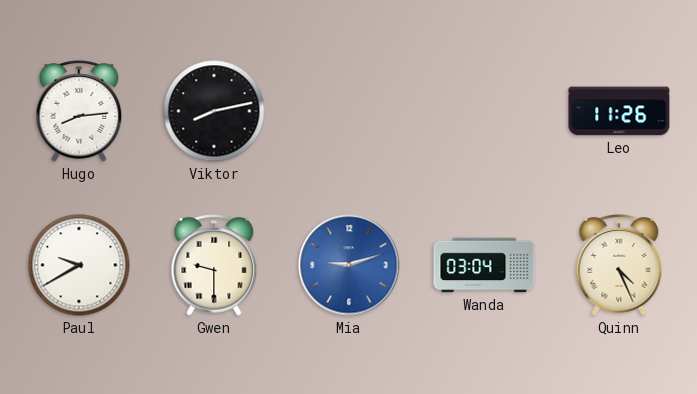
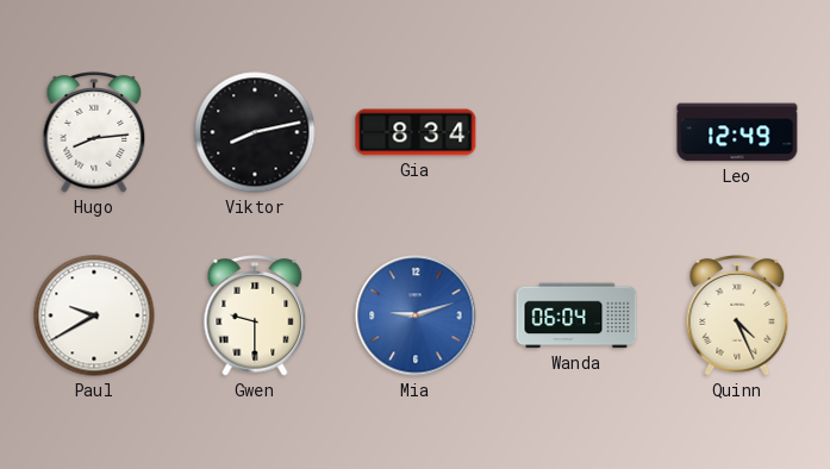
Gia: none -> 8:34
Leo: 11:26 -> 12:49
Wanda: 03:04 -> 06:04
